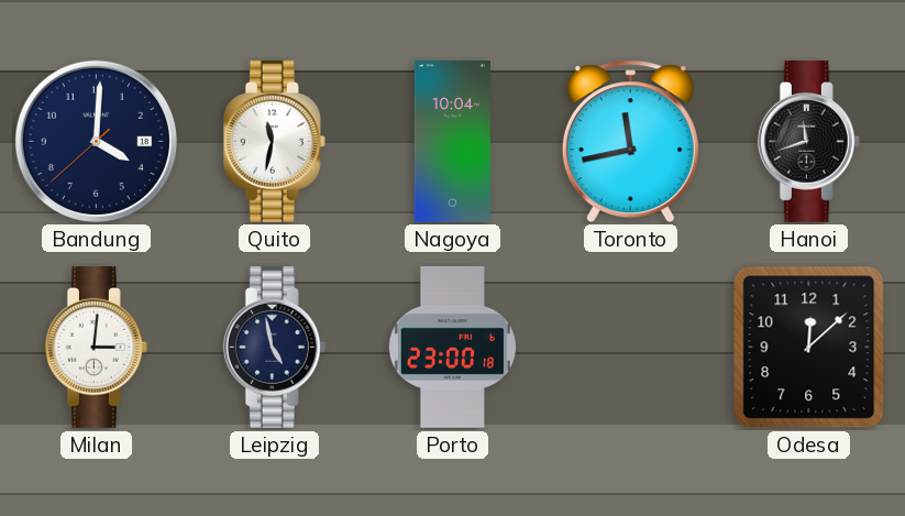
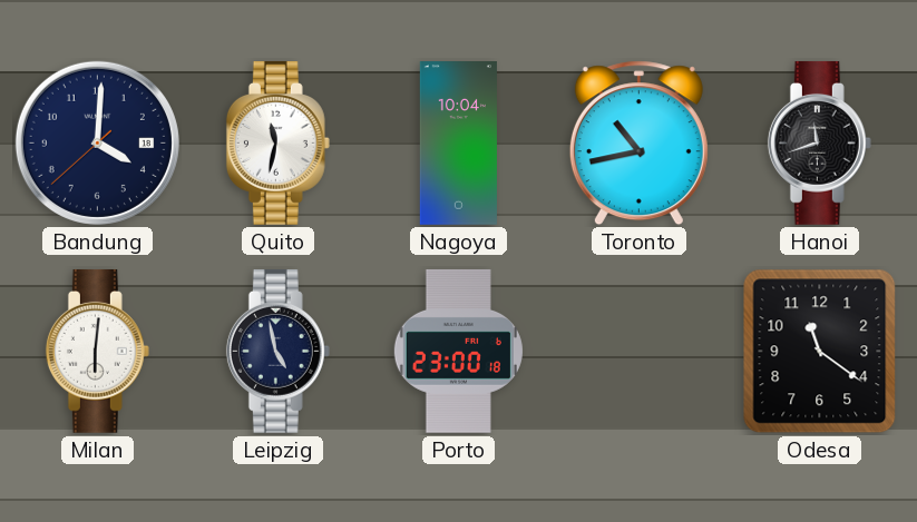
Toronto: 11:43 -> 10:43
Milan: 3:01 -> 6:01
Odesa: 12:08 -> 11:21
